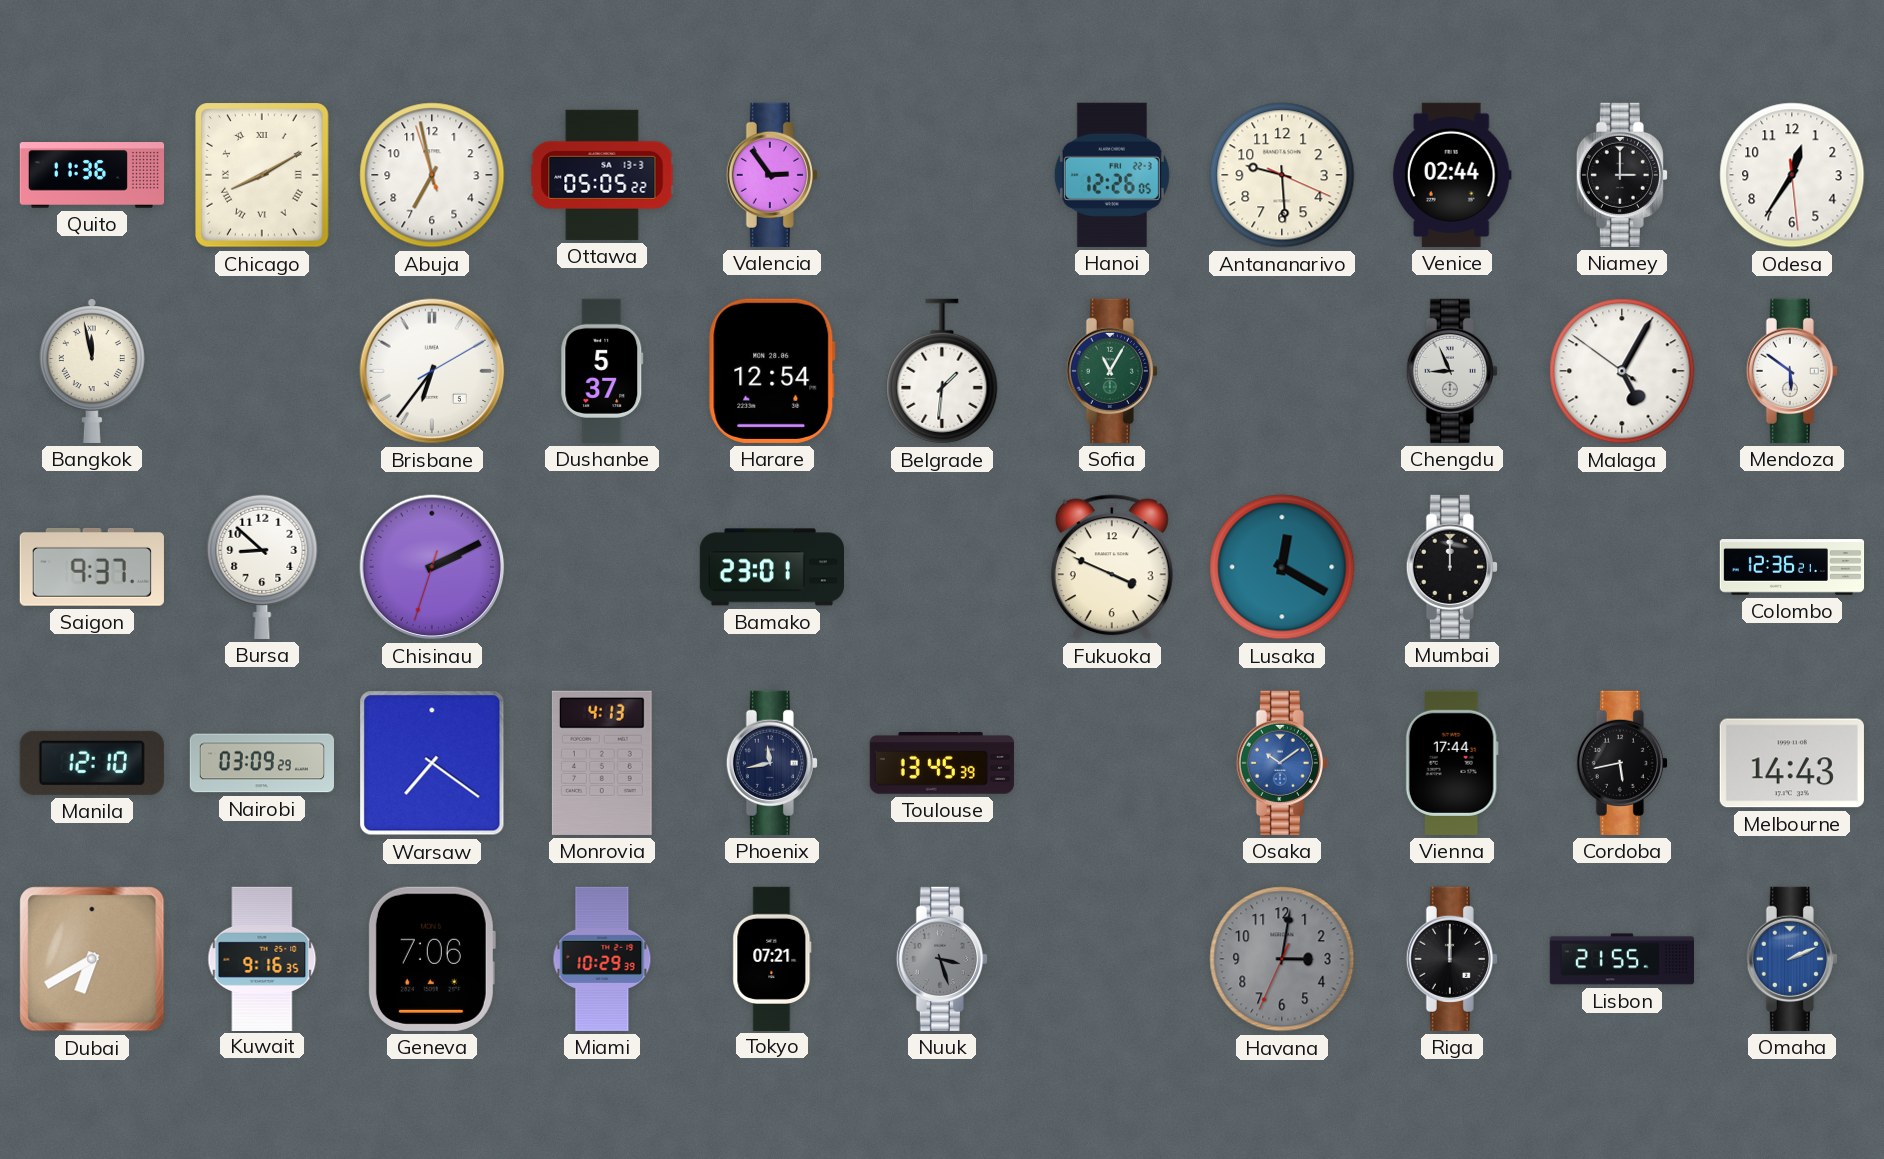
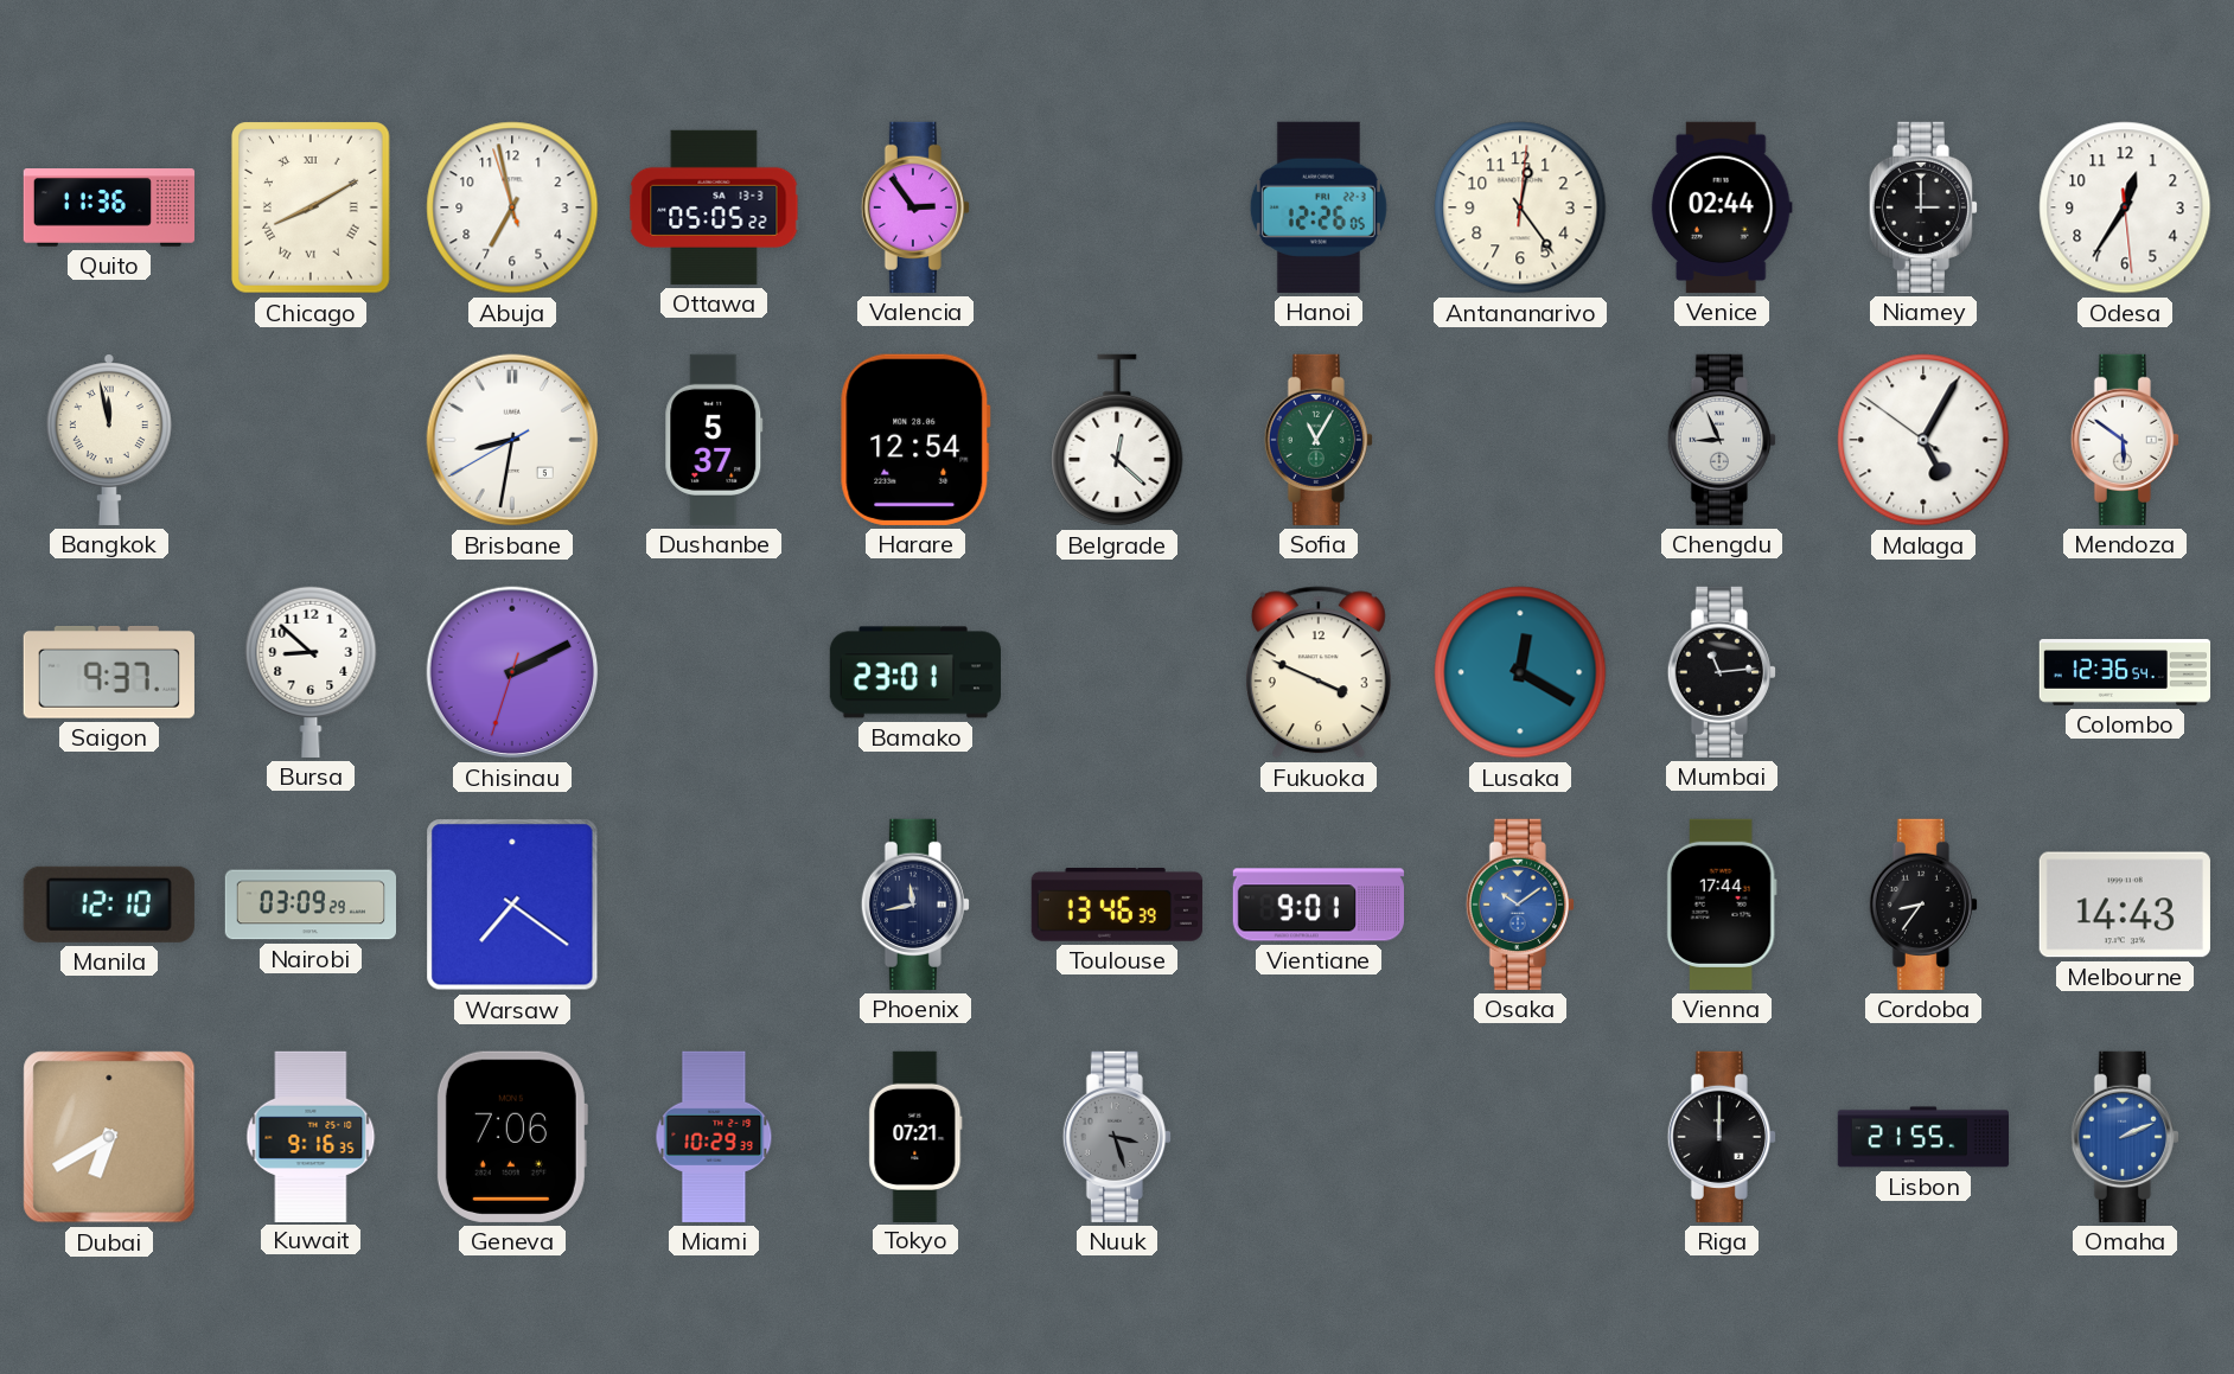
Antananarivo: 9:29 -> 12:24
Brisbane: 6:36 -> 8:31
Belgrade: 1:31 -> 12:22
Mumbai: 12:00 -> 11:14
Colombo: 12:36:21 -> 12:36:54
Monrovia: 4:13 -> none
Toulouse: 13:45 -> 13:46
Vientiane: none -> 9:01
Cordoba: 5:43 -> 8:36
Havana: 3:01 -> none
